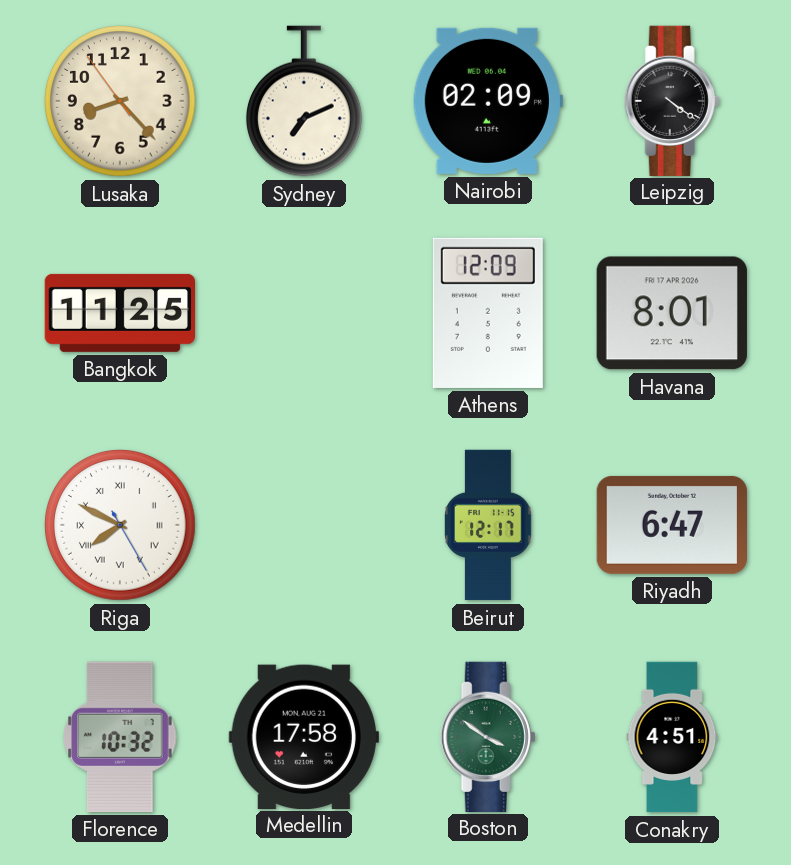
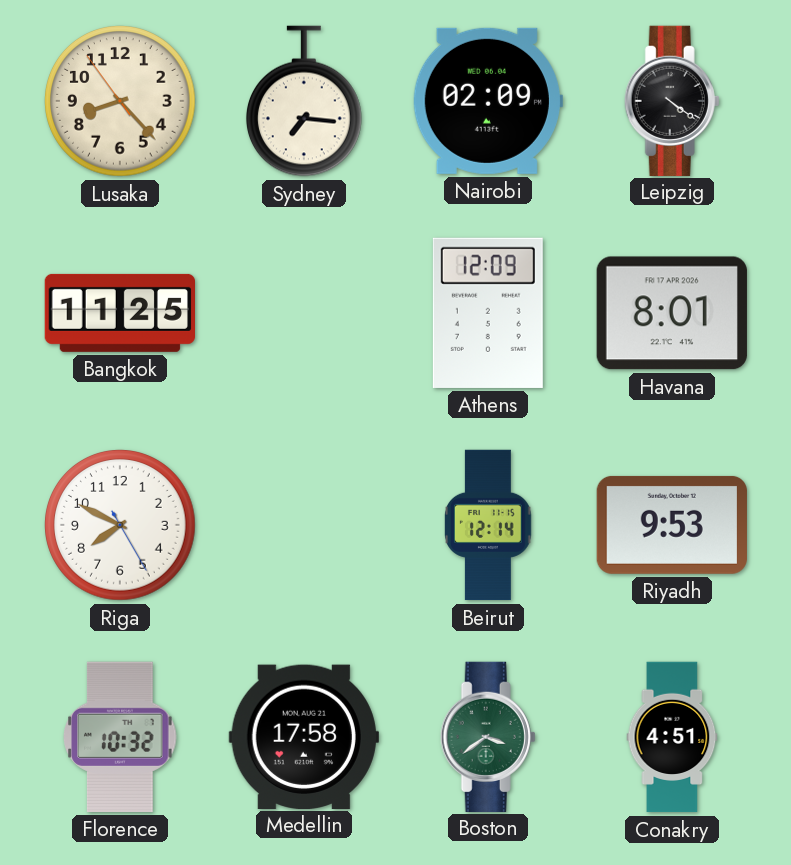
Sydney: 7:11 -> 7:16
Riga numerals: Roman -> Arabic
Beirut: 12:17 -> 12:14
Riyadh: 6:47 -> 9:53
Boston: 3:51 -> 3:39
